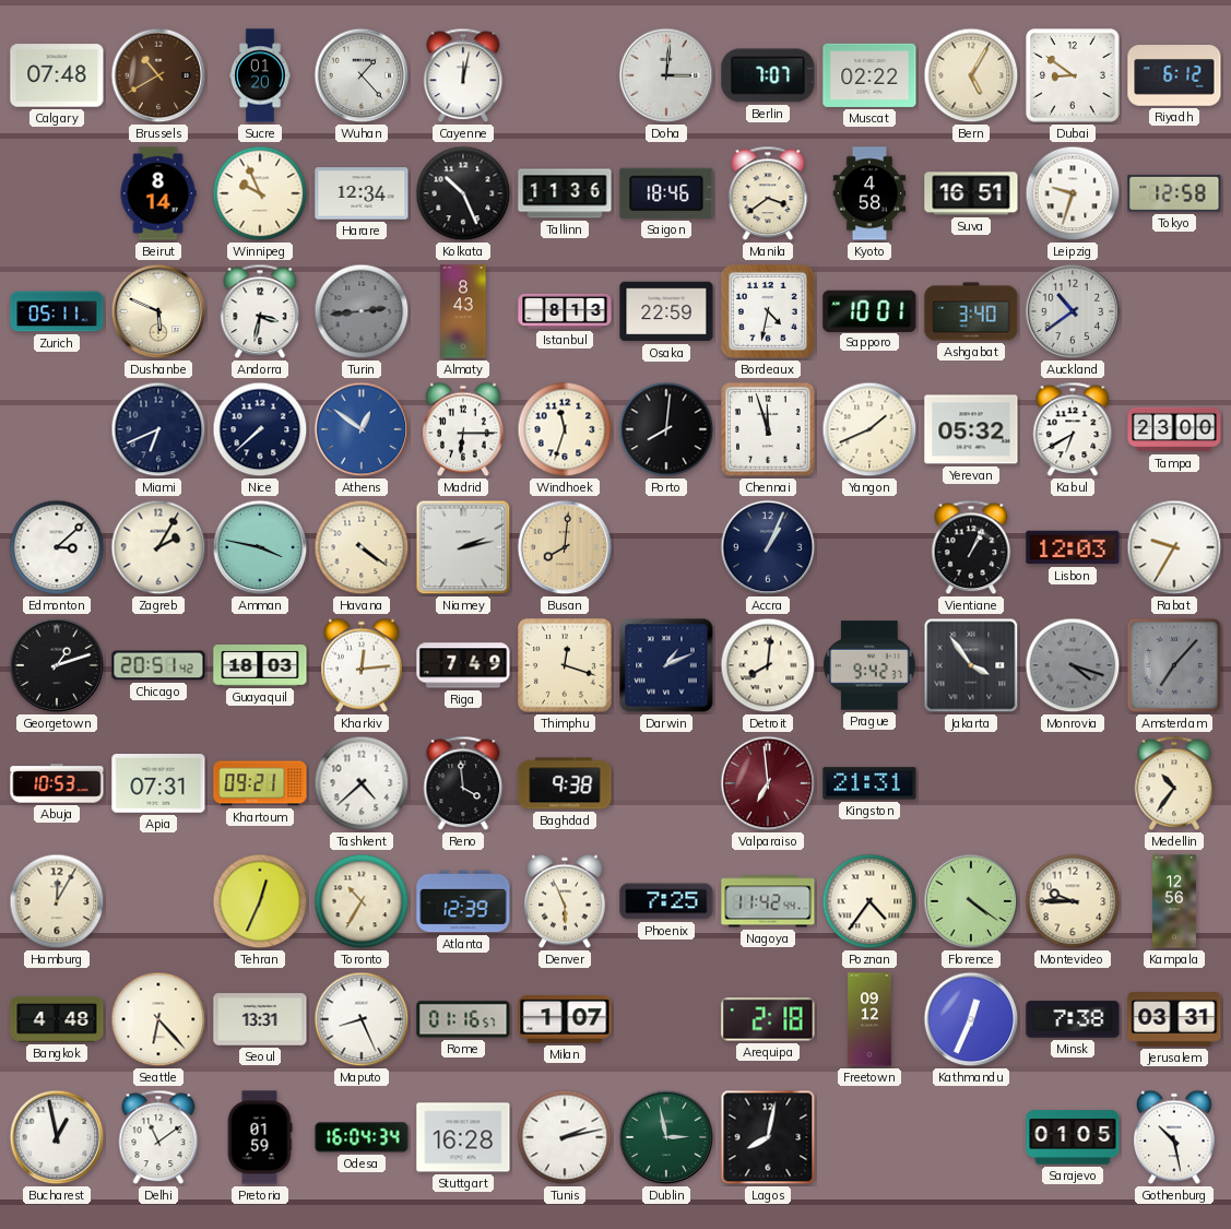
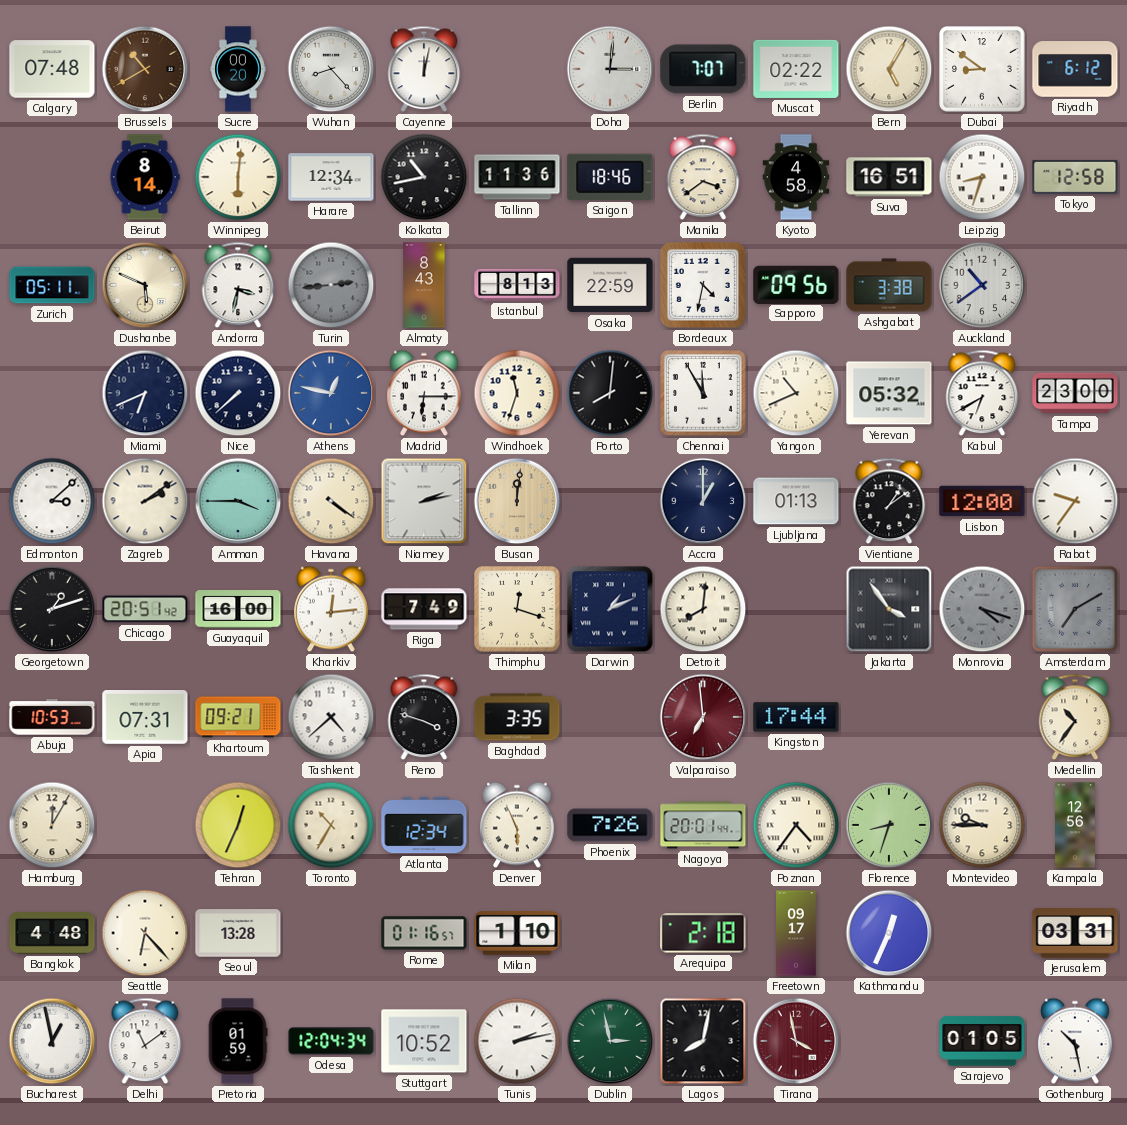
Sucre: 01:20 -> 00:20
Wuhan: 1:23 -> 8:23
Winnipeg: 9:56 -> 6:01
Kolkata: 10:26 -> 10:43
Leipzig: 9:33 -> 8:33
Sapporo: 10:01 -> 09:56
Ashgabat: 3:40 -> 3:38
Athens: 12:51 -> 12:47
Chennai: 11:57 -> 11:55
Yangon: 1:41 -> 10:41
Zagreb: 2:05 -> 2:09
Amman: 3:47 -> 3:45
Busan: 8:01 -> 12:01
Accra: 1:04 -> 1:00
Ljubljana: none -> 01:13
Vientiane: 1:04 -> 1:09
Lisbon: 12:03 -> 12:00
Rabat: 9:35 -> 9:36
Guayaquil: 18:03 -> 16:00
Prague: 9:42 -> none
Amsterdam: 7:07 -> 7:10
Reno: 3:59 -> 3:48
Baghdad: 9:38 -> 3:35
Kingston: 21:31 -> 17:44
Atlanta: 12:39 -> 12:34
Phoenix: 7:25 -> 7:26
Nagoya: 11:42 -> 20:01
Florence: 4:21 -> 8:33
Seoul: 13:31 -> 13:28
Maputo: 8:26 -> none
Milan: 1:07 -> 1:10
Freetown: 09:12 -> 09:17
Minsk: 7:38 -> none
Odesa: 16:04 -> 12:04
Stuttgart: 16:28 -> 10:52
Tirana: none -> 3:58
